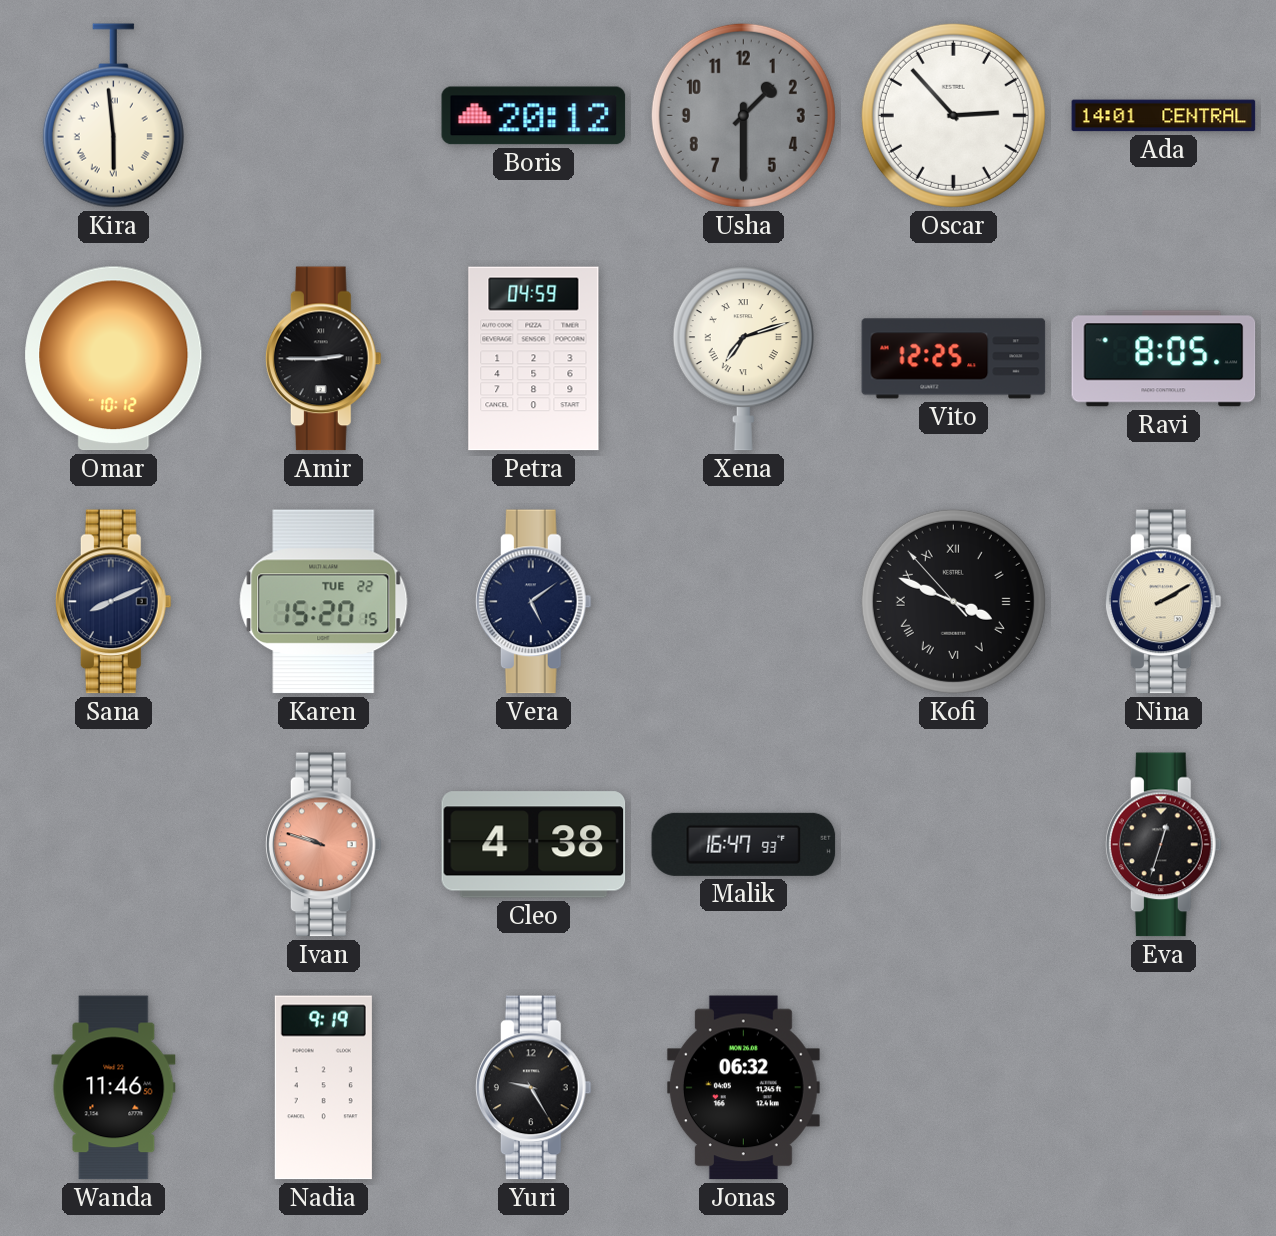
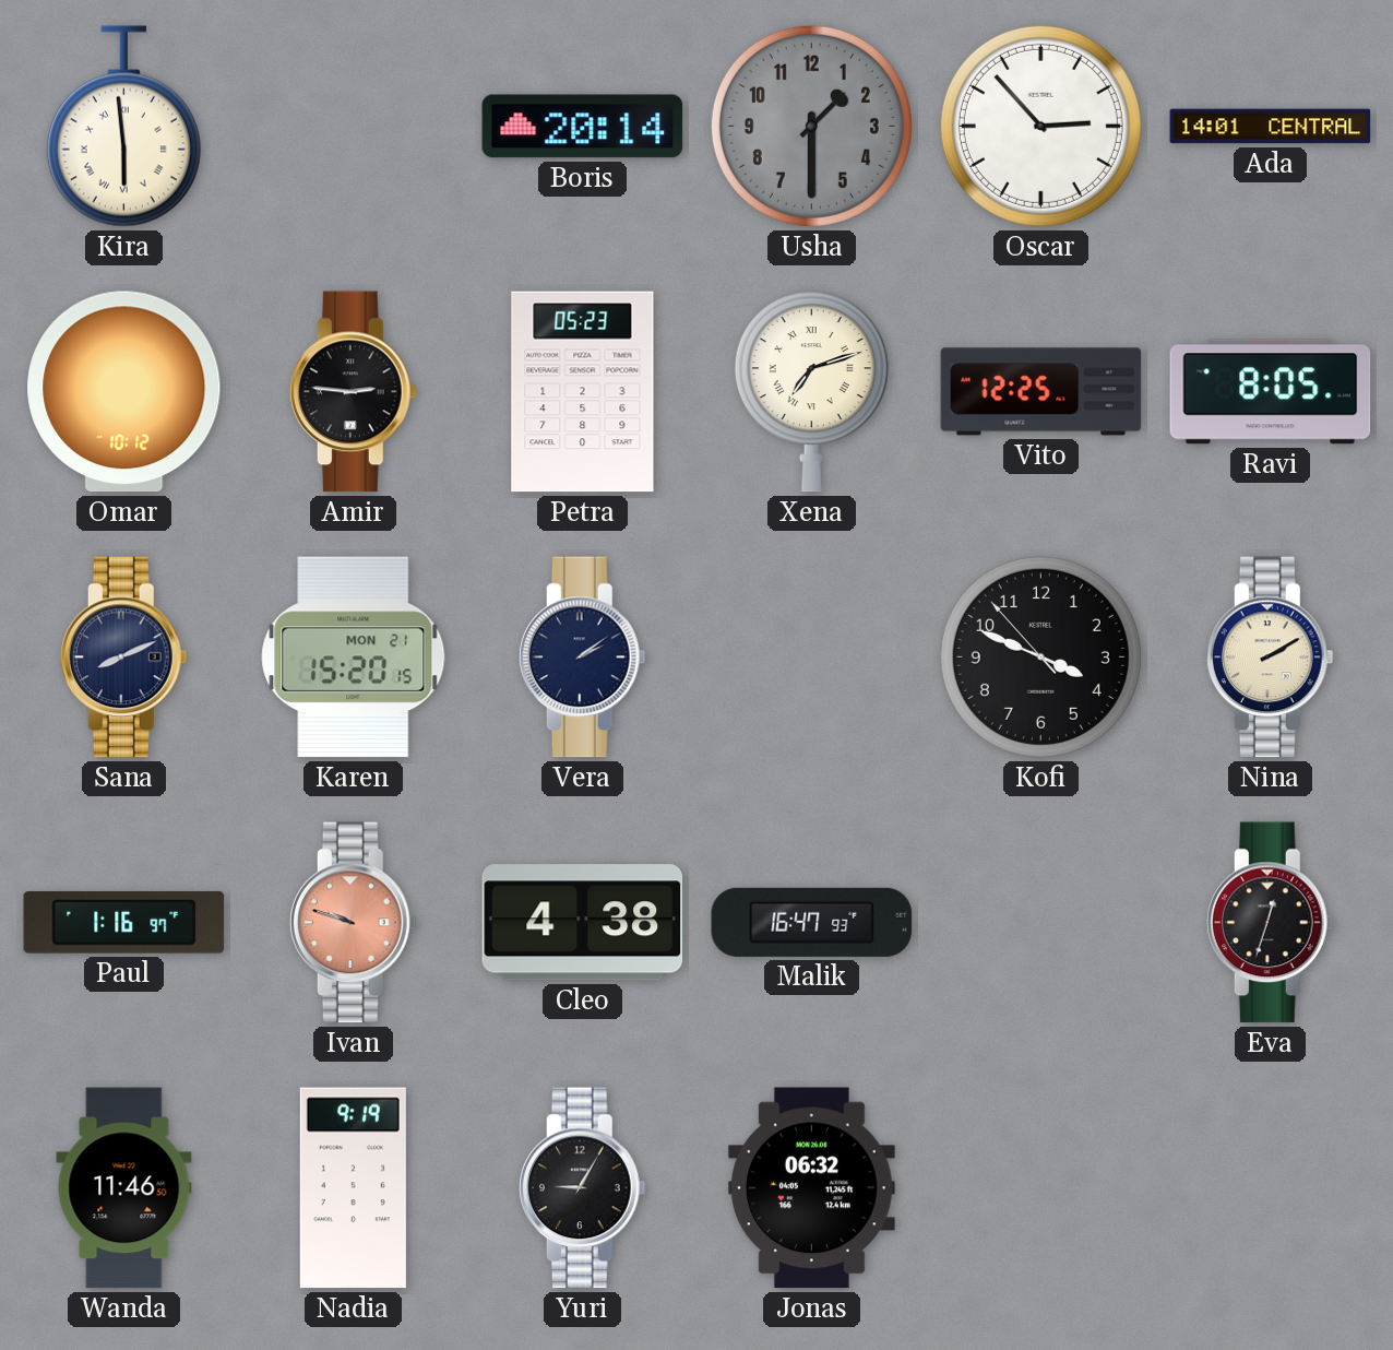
Boris: 20:12 -> 20:14
Amir: 2:45 -> 2:46
Petra: 04:59 -> 05:23
Karen date: TUE 22 -> MON 21
Vera: 5:09 -> 2:09
Kofi numerals: Roman -> Arabic
Paul: none -> 1:16
Yuri: 9:25 -> 9:05
